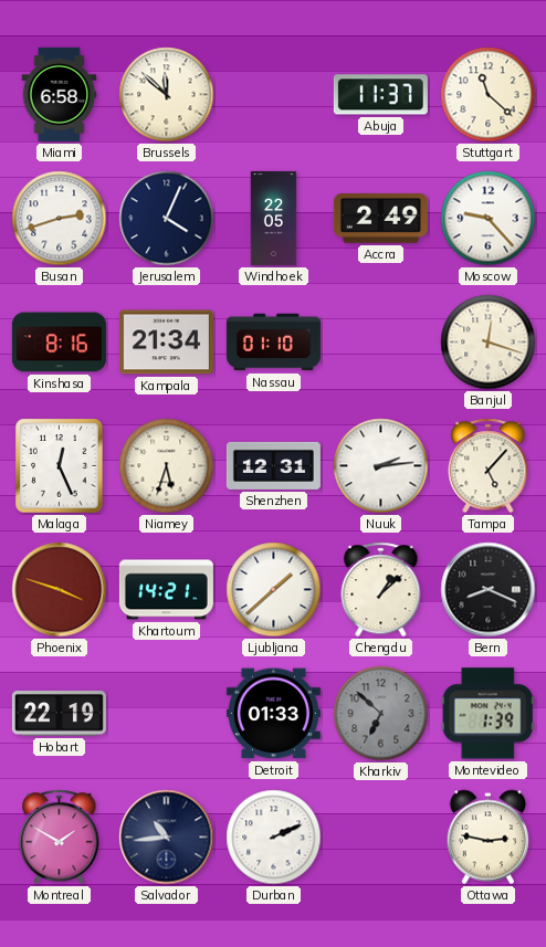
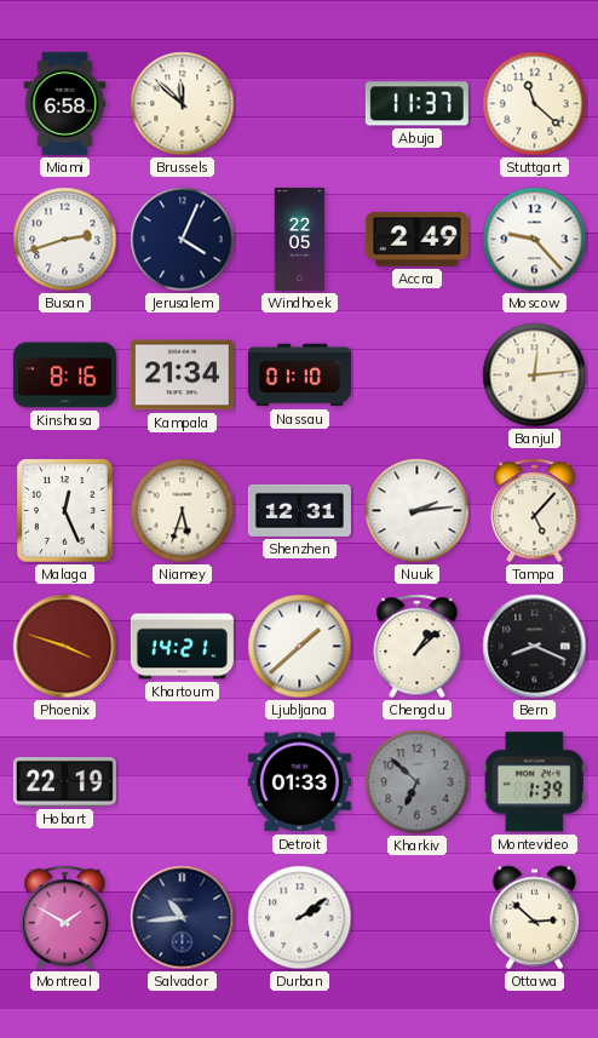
Banjul: 12:18 -> 12:14
Durban: 2:11 -> 2:09
Ottawa: 2:47 -> 2:52
